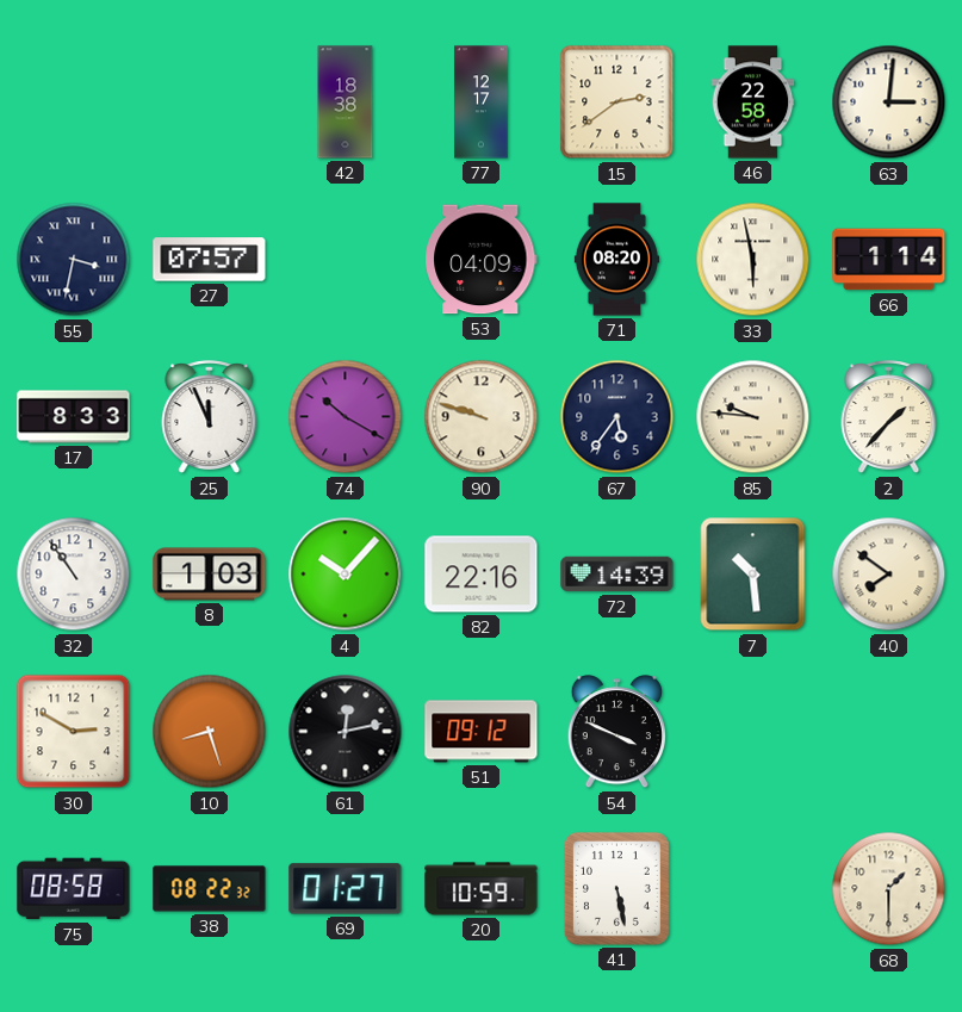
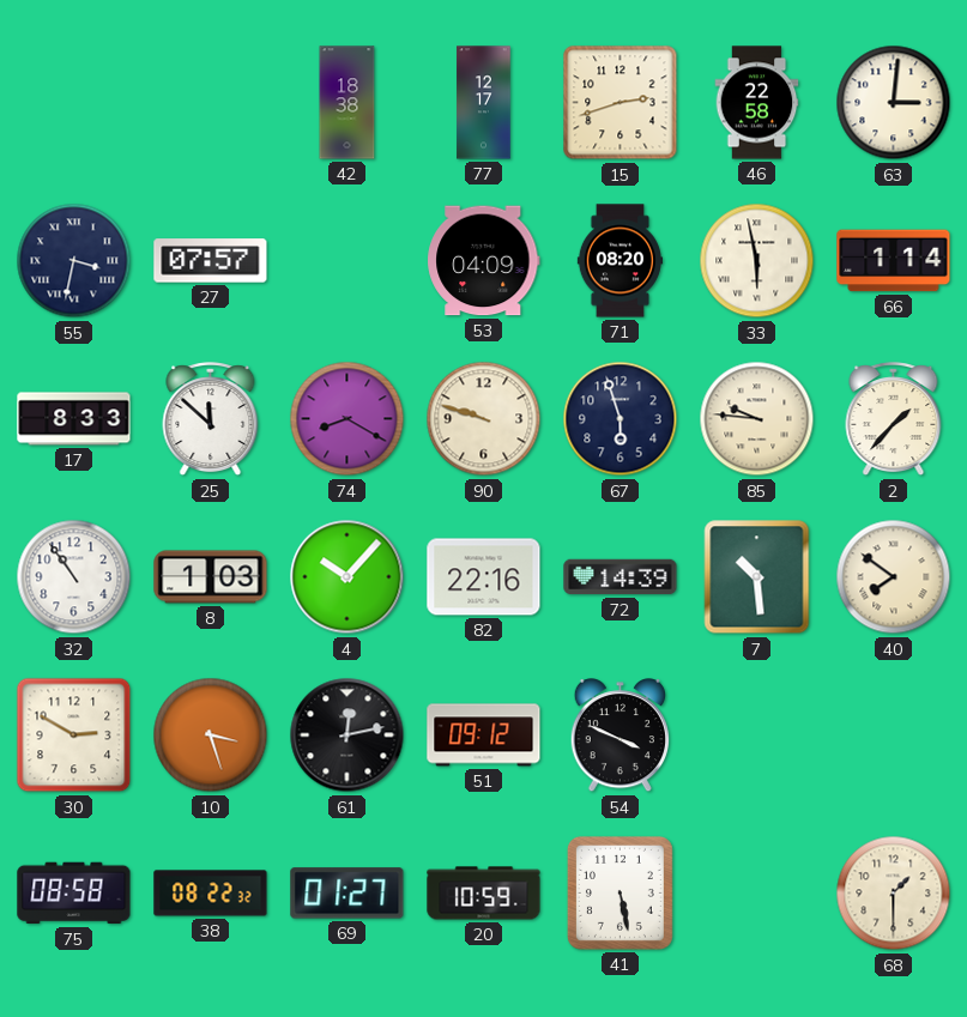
15: 2:39 -> 2:42
25: 11:56 -> 11:52
74: 10:20 -> 8:20
67: 5:36 -> 5:57
10: 8:27 -> 3:27
